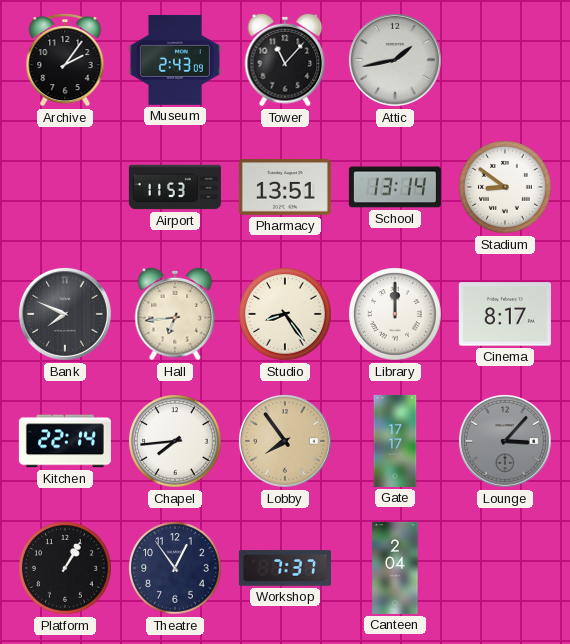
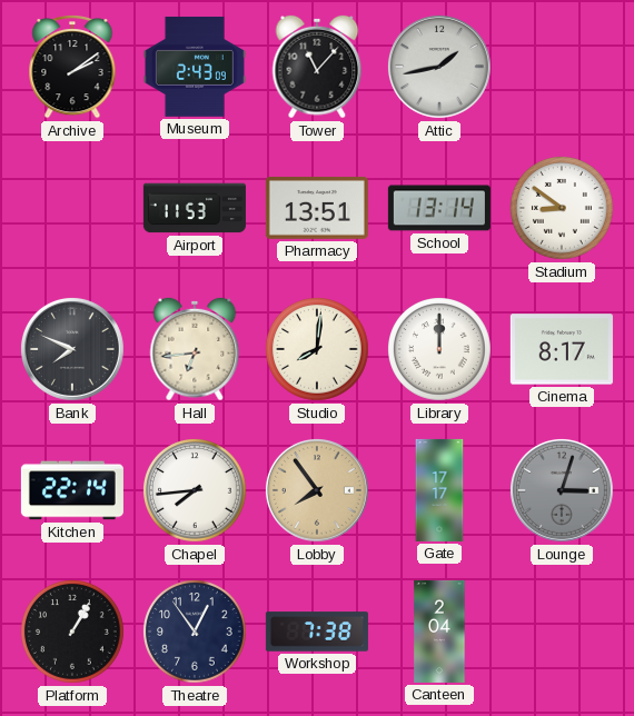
Archive: 2:06 -> 2:09
Studio: 8:24 -> 8:01
Lounge: 3:07 -> 3:03
Workshop: 7:37 -> 7:38
